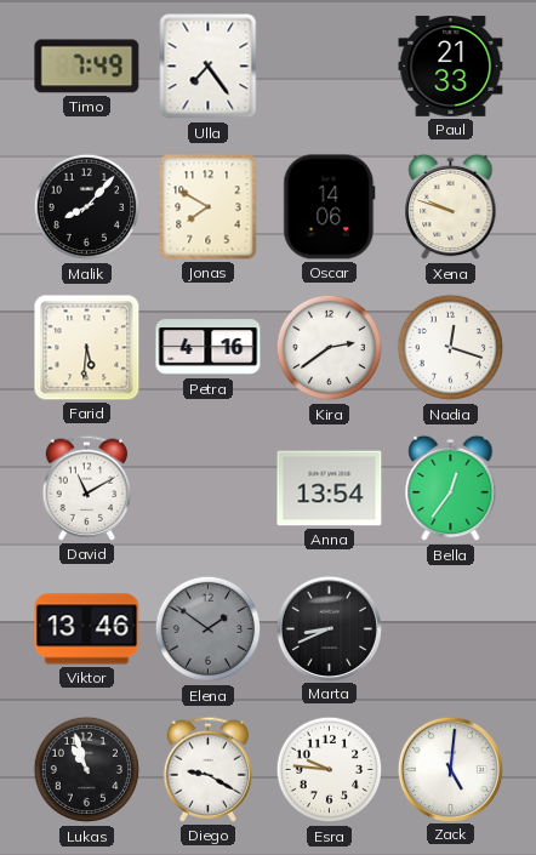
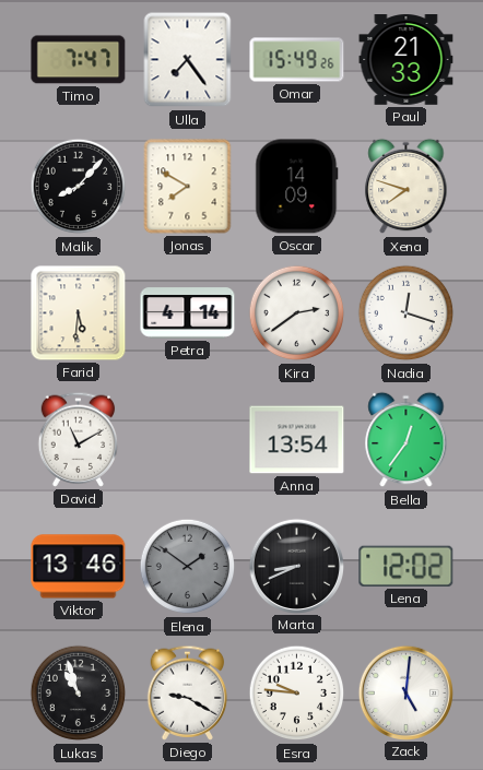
Timo: 7:49 -> 7:47
Omar: none -> 15:49
Oscar: 14:06 -> 14:09
Xena: 9:48 -> 7:48
Petra: 4:16 -> 4:14
Lena: none -> 12:02
